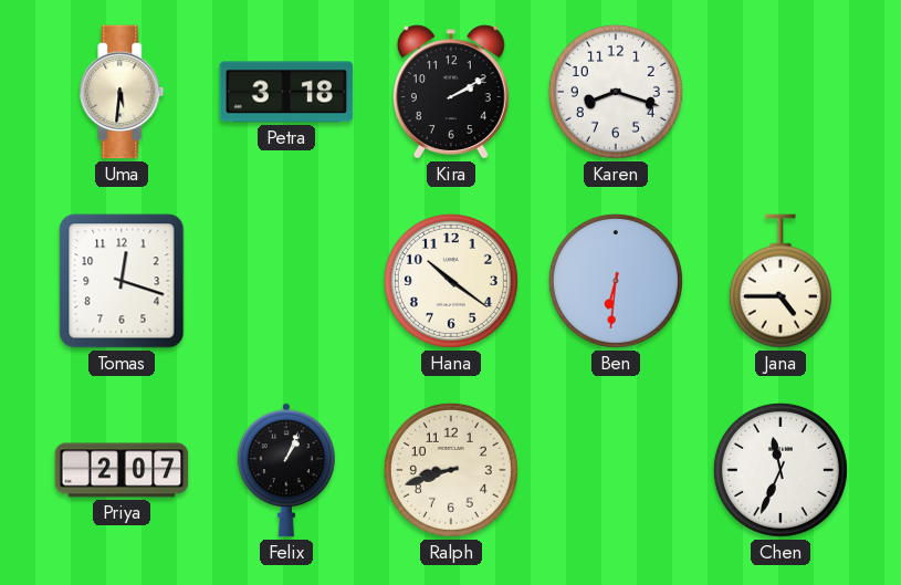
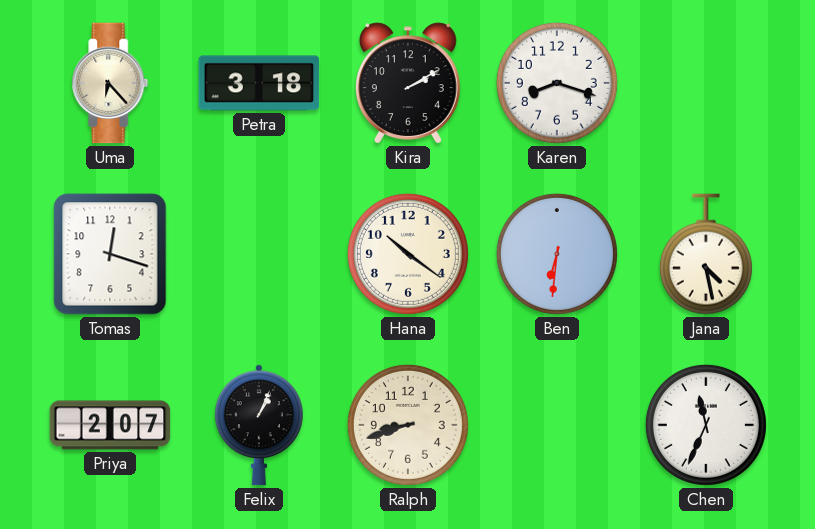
Uma: 5:31 -> 6:23
Jana: 4:45 -> 4:28
